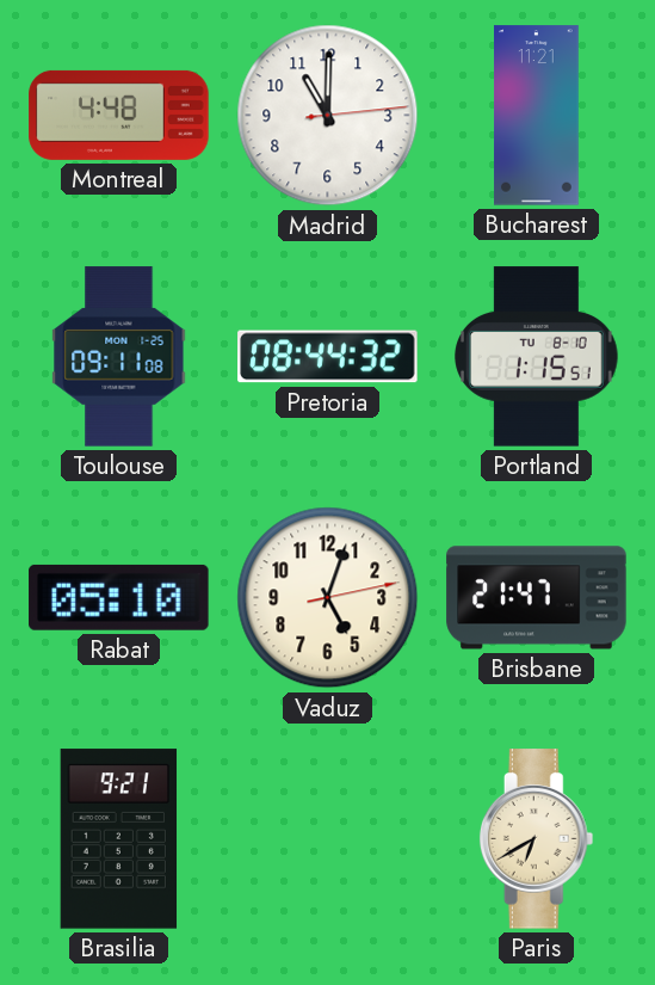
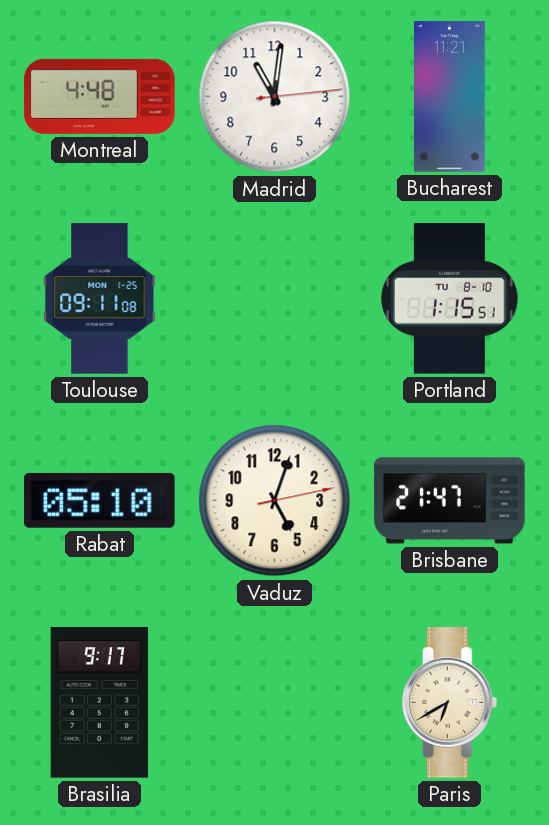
Madrid: 11:00 -> 11:01
Pretoria: 08:44 -> none
Brasilia: 9:21 -> 9:17
